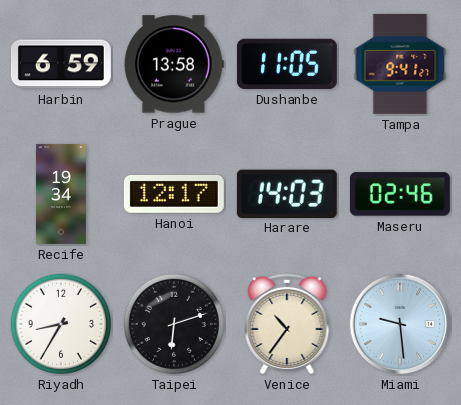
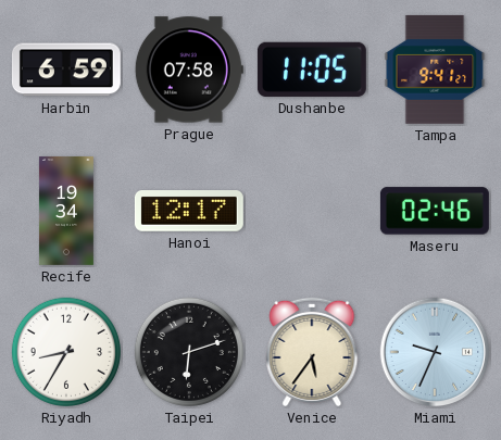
Prague: 13:58 -> 07:58
Harare: 14:03 -> none
Venice: 10:36 -> 5:36
Miami: 9:29 -> 9:34
